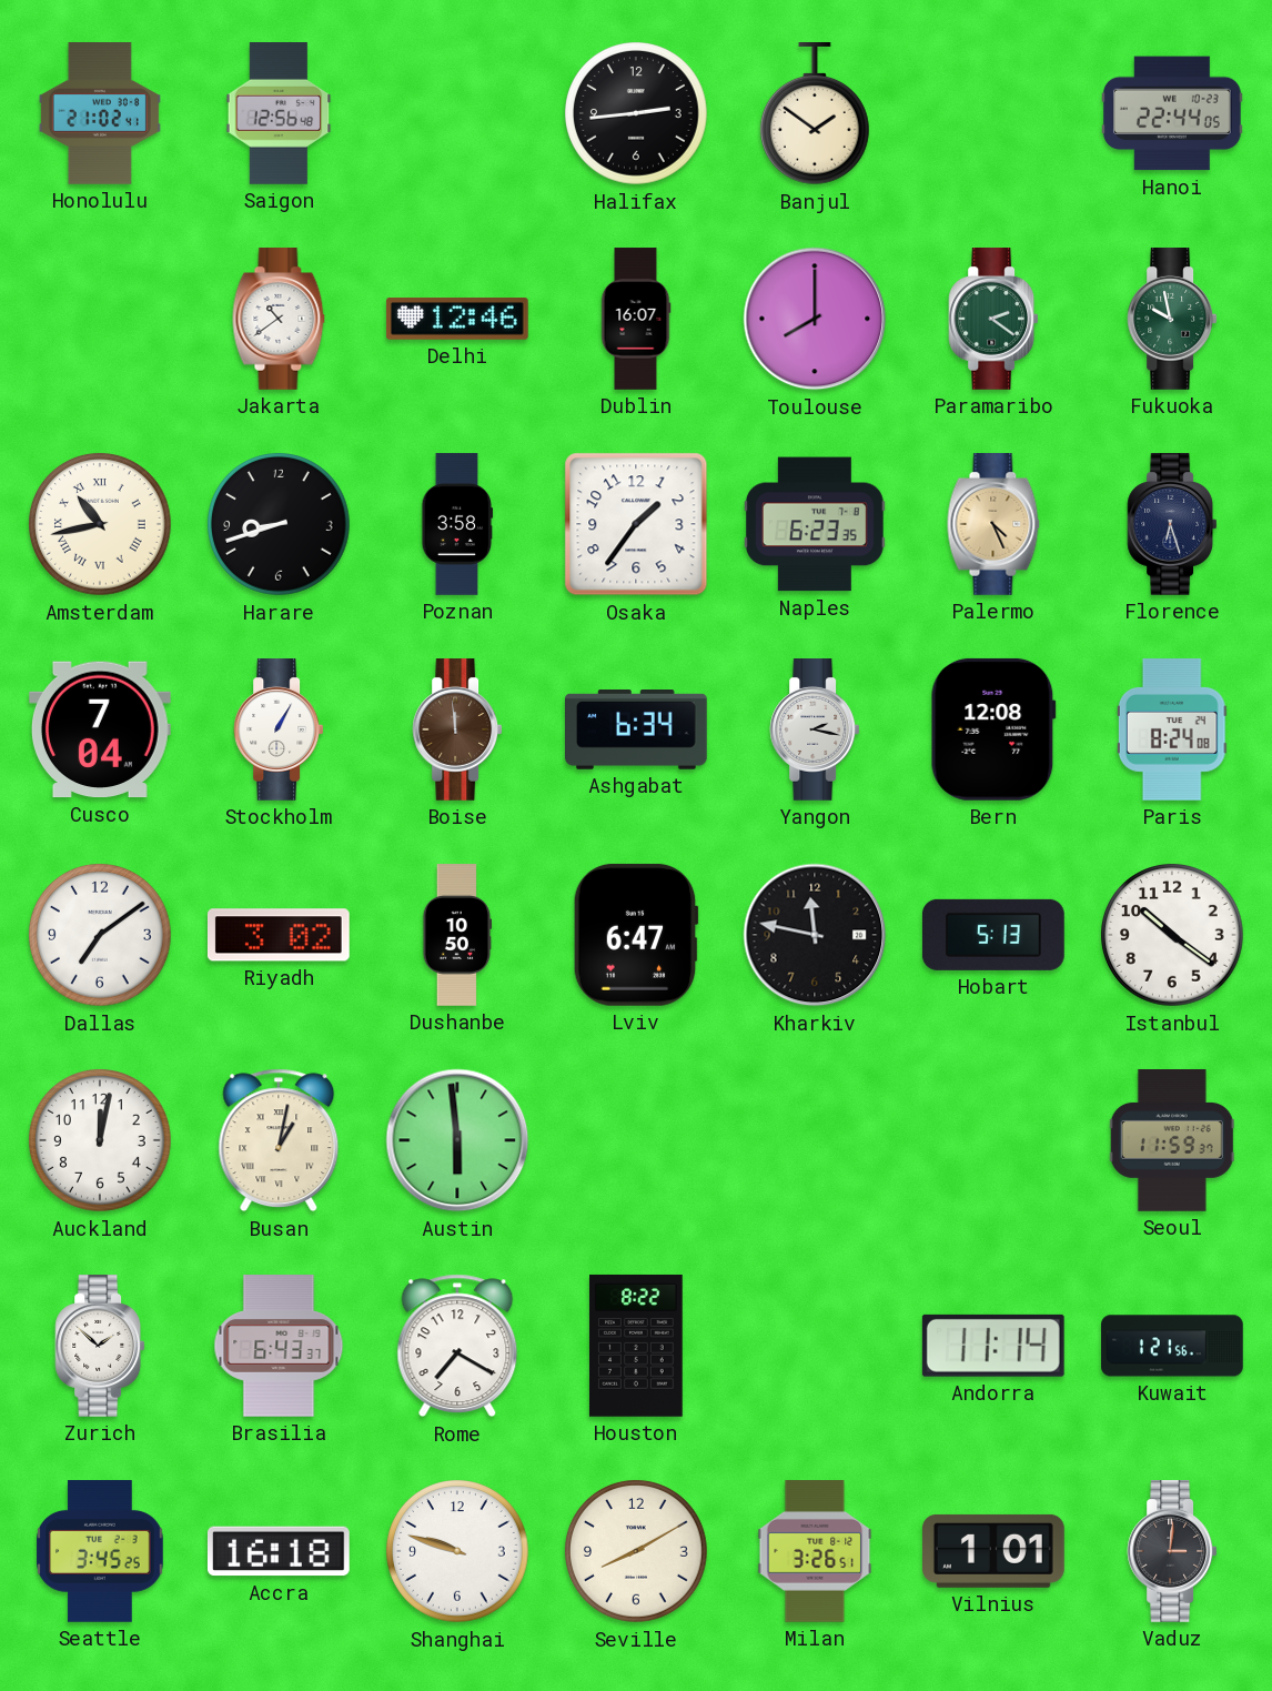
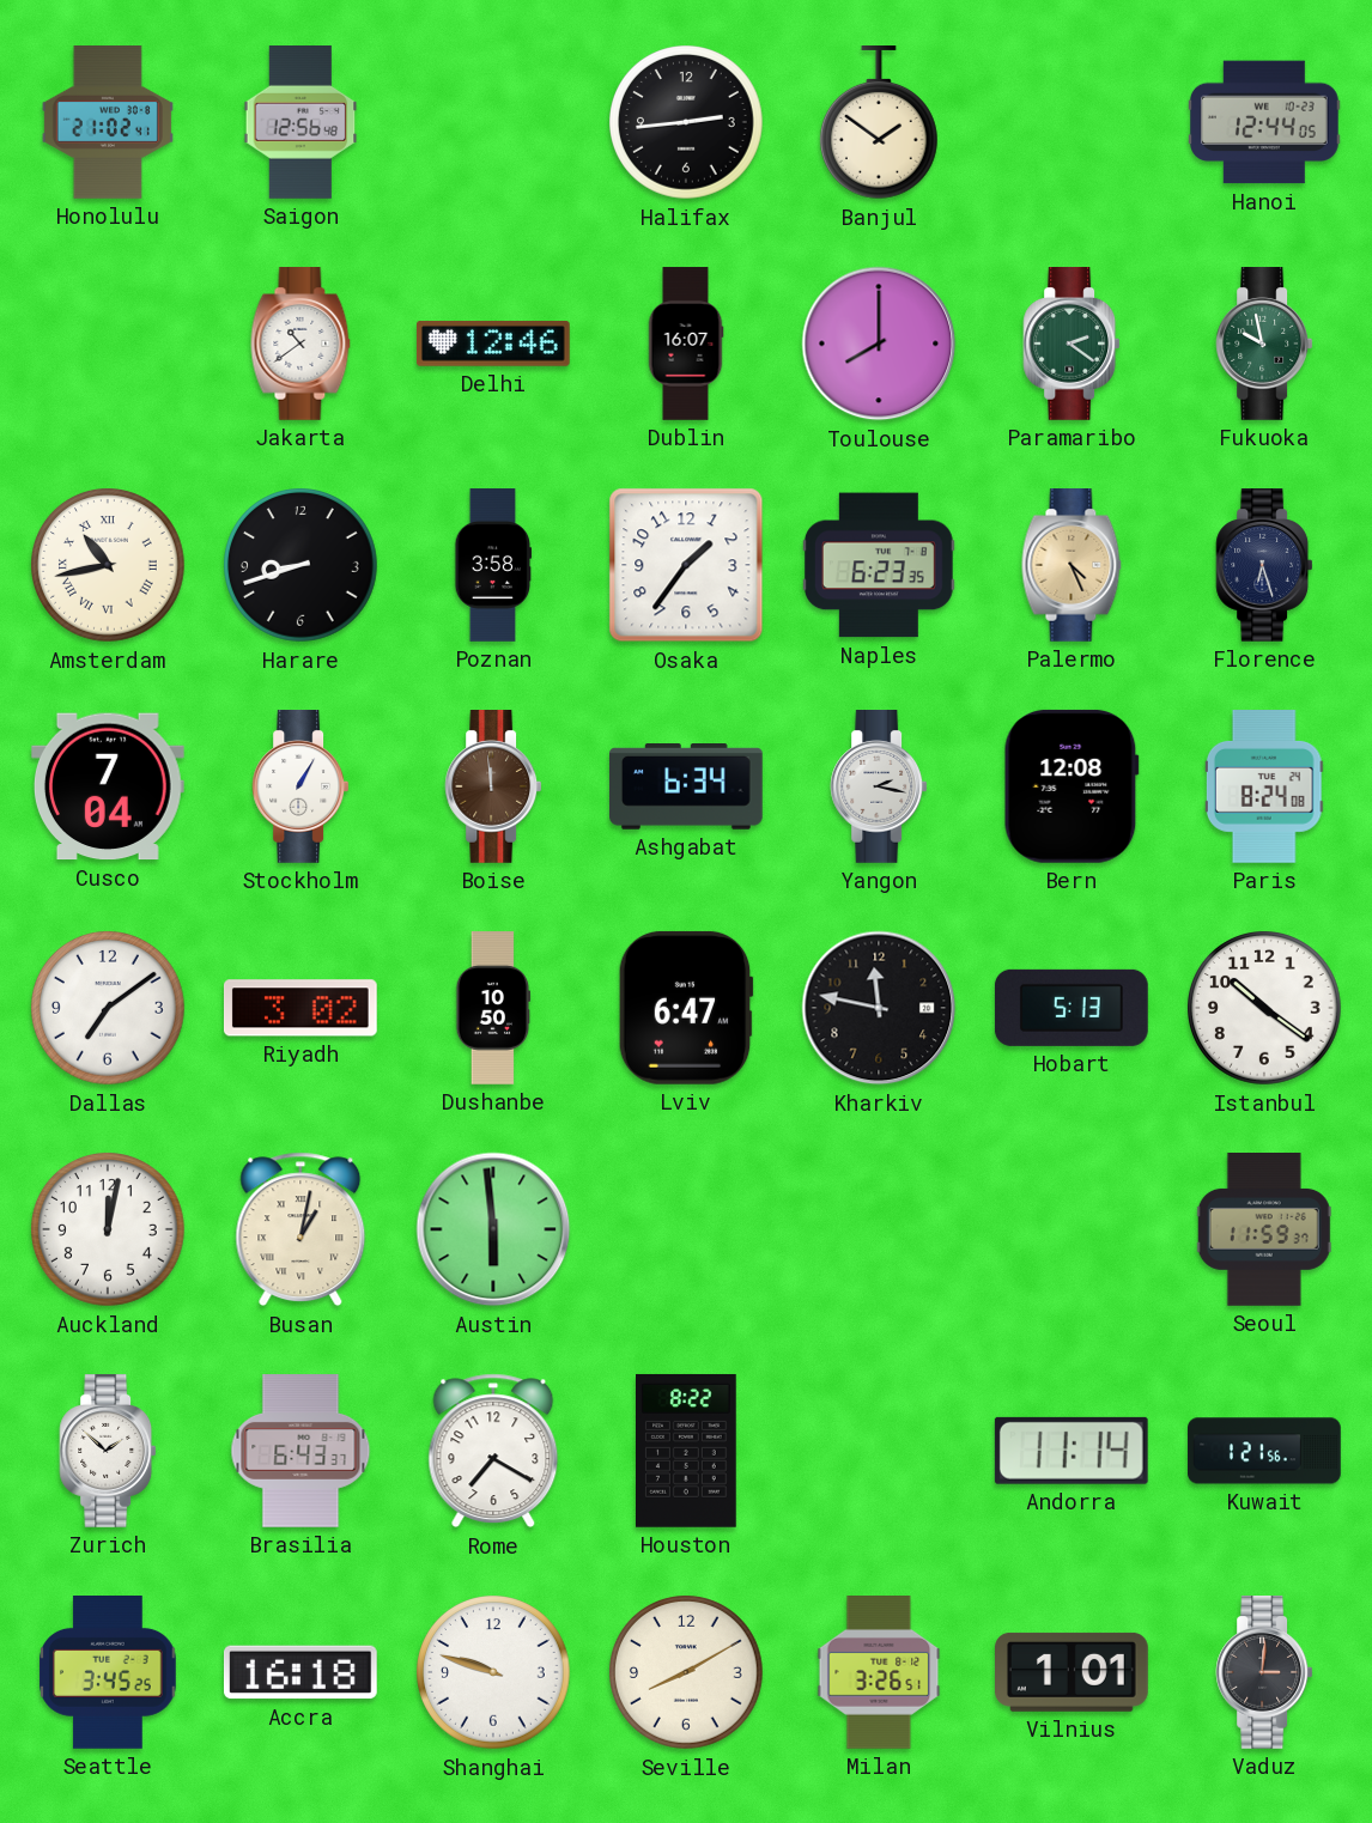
Hanoi: 22:44 -> 12:44
